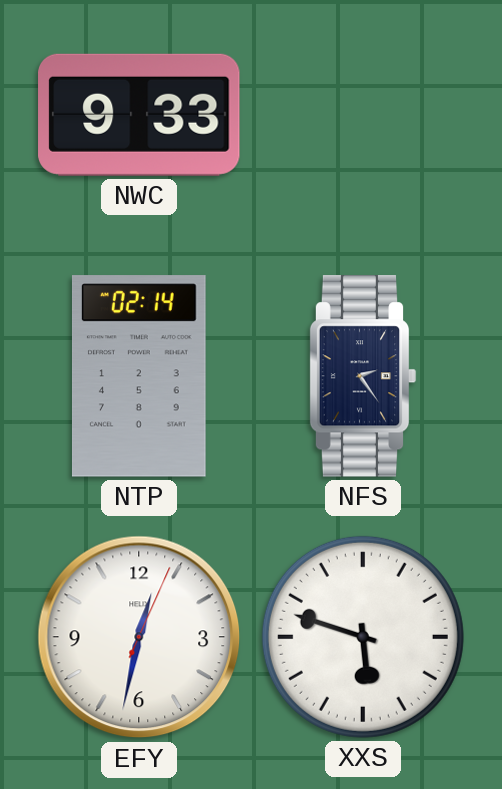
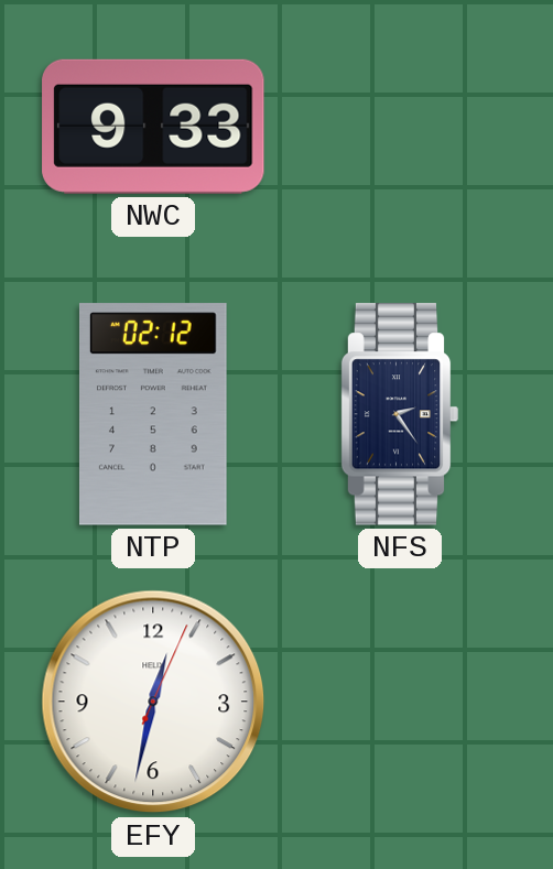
NTP: 02:14 -> 02:12
XXS: 5:48 -> none
